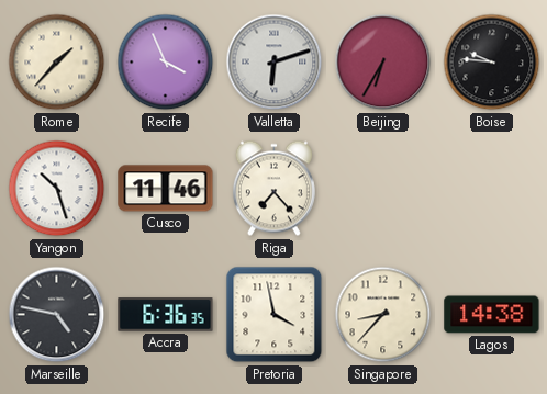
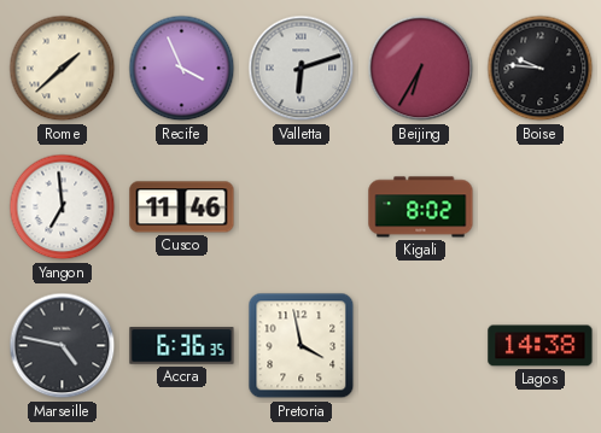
Rome: 1:37 -> 1:38
Yangon: 10:27 -> 6:59
Riga: 7:23 -> none
Kigali: none -> 8:02
Singapore: 8:37 -> none
